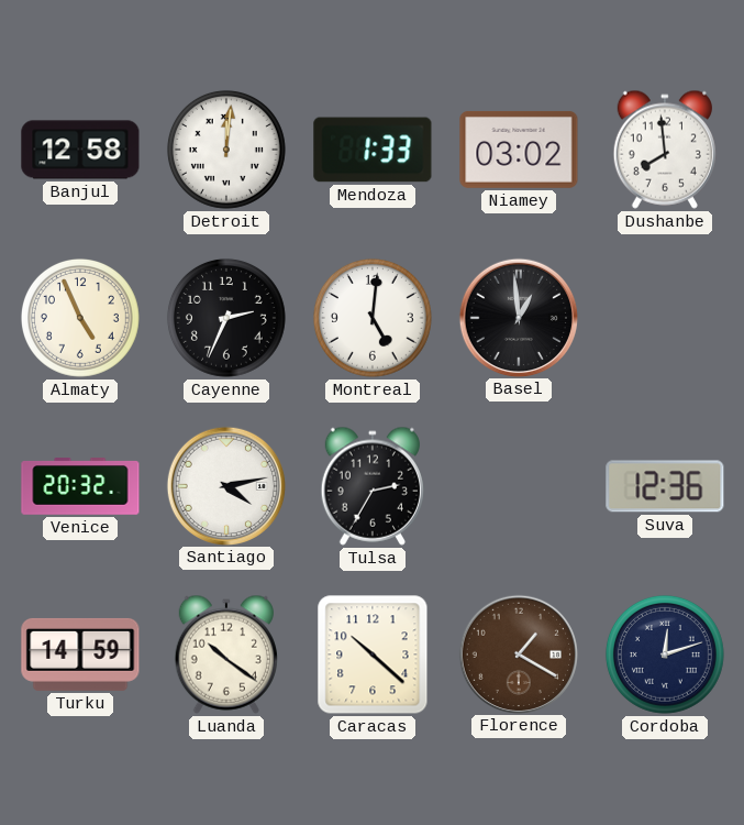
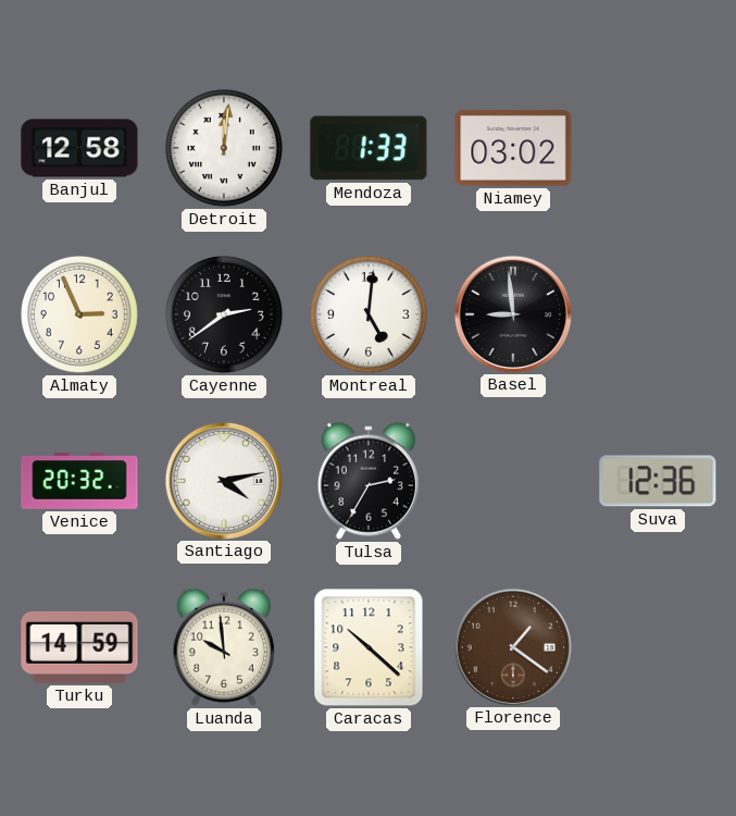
Dushanbe: 7:59 -> none
Almaty: 4:56 -> 2:56
Cayenne: 2:34 -> 2:39
Basel: 12:59 -> 8:59
Luanda: 10:21 -> 9:59
Florence: 1:20 -> 1:21
Cordoba: 12:12 -> none
